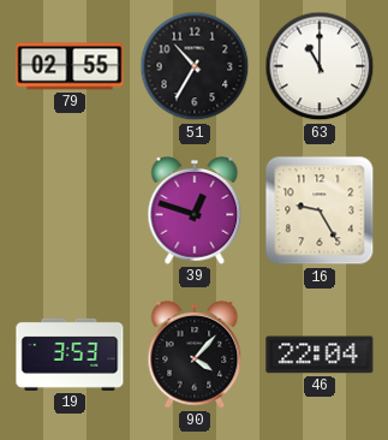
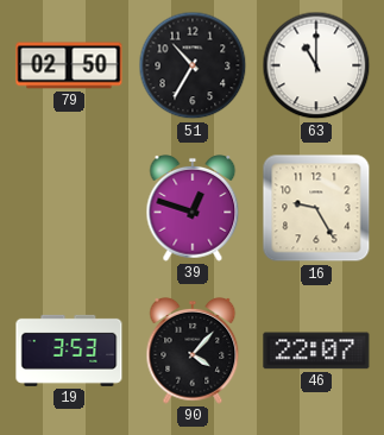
79: 02:55 -> 02:50
46: 22:04 -> 22:07
